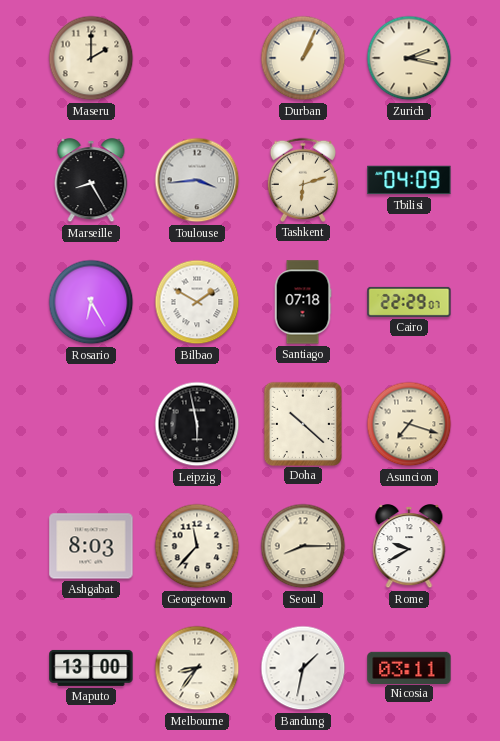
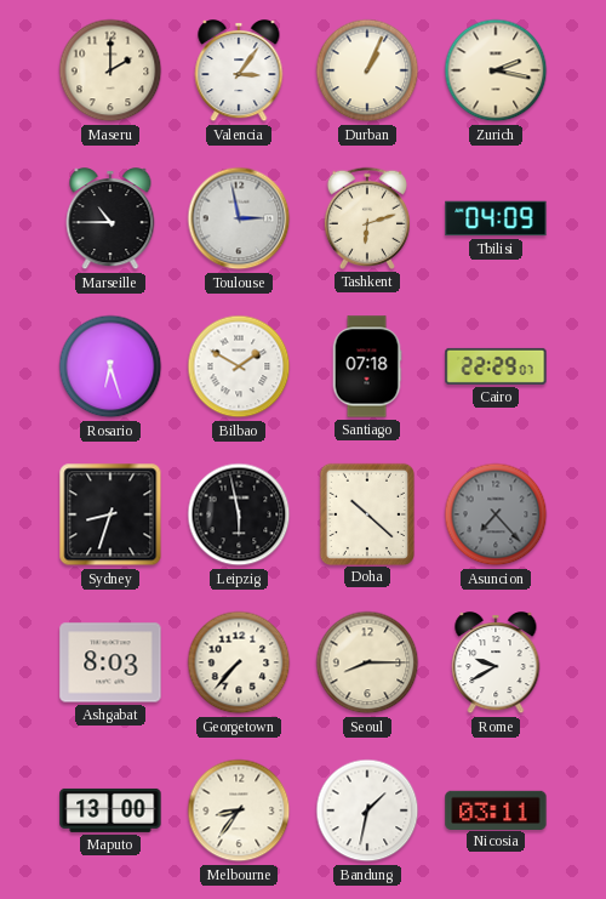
Valencia: none -> 3:06
Marseille: 8:25 -> 10:45
Toulouse: 3:44 -> 2:58
Rosario: 6:25 -> 6:27
Sydney: none -> 8:33
Asuncion: 7:18 -> 7:23
Asuncion dial: cream -> grey
Georgetown: 11:37 -> 7:37
